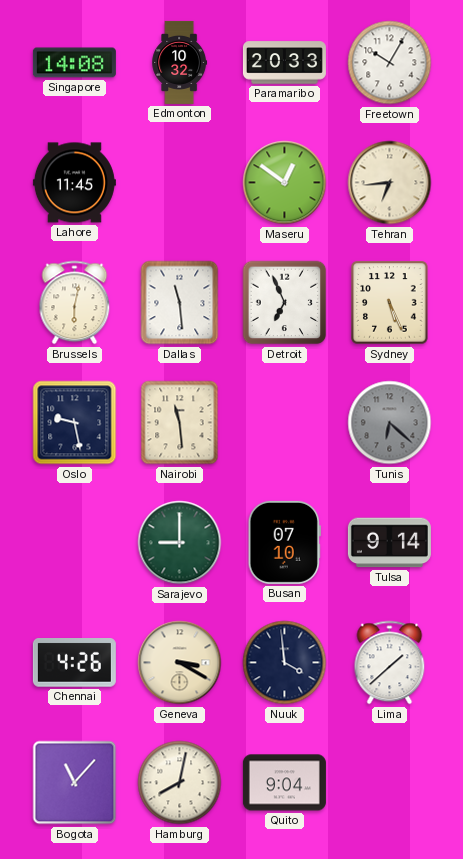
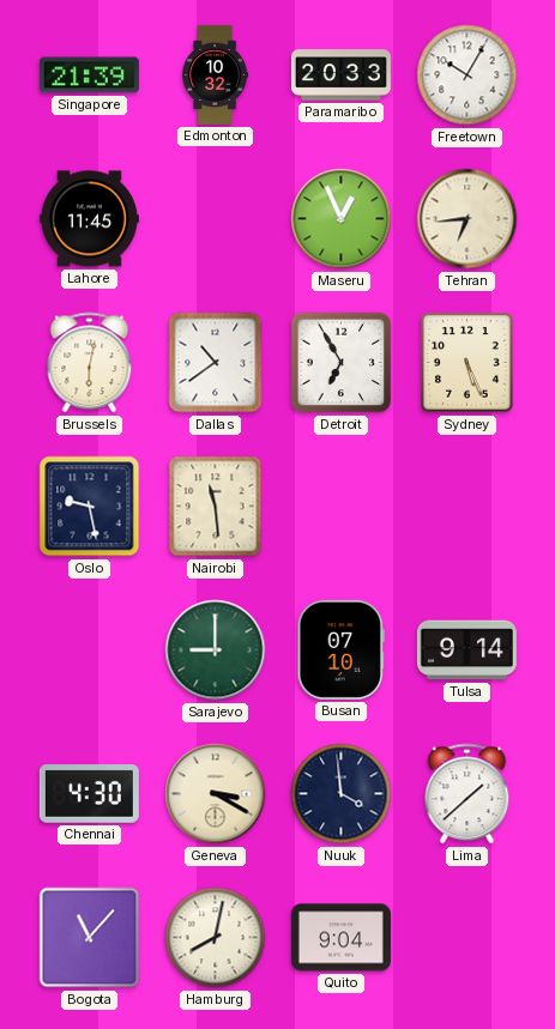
Singapore: 14:08 -> 21:39
Maseru: 12:51 -> 12:56
Dallas: 11:29 -> 10:39
Detroit: 6:56 -> 6:55
Tunis: 6:22 -> none
Chennai: 4:26 -> 4:30
